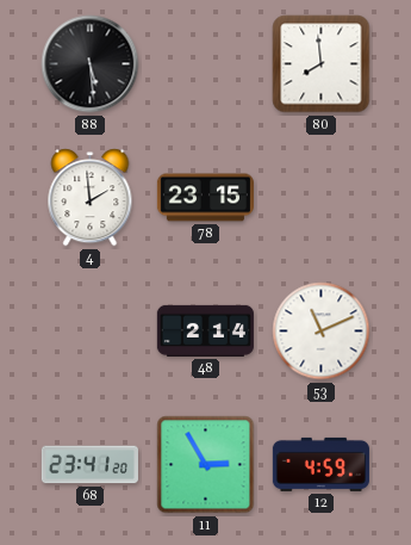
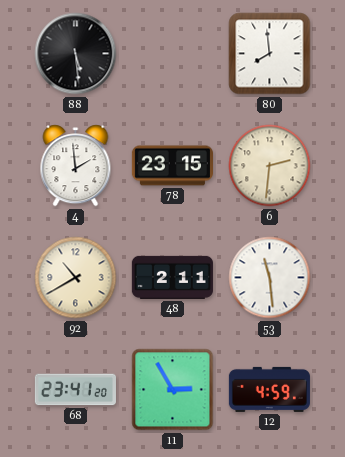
6: none -> 2:31
92: none -> 10:40
48: 2:14 -> 2:11
53: 11:11 -> 11:29
